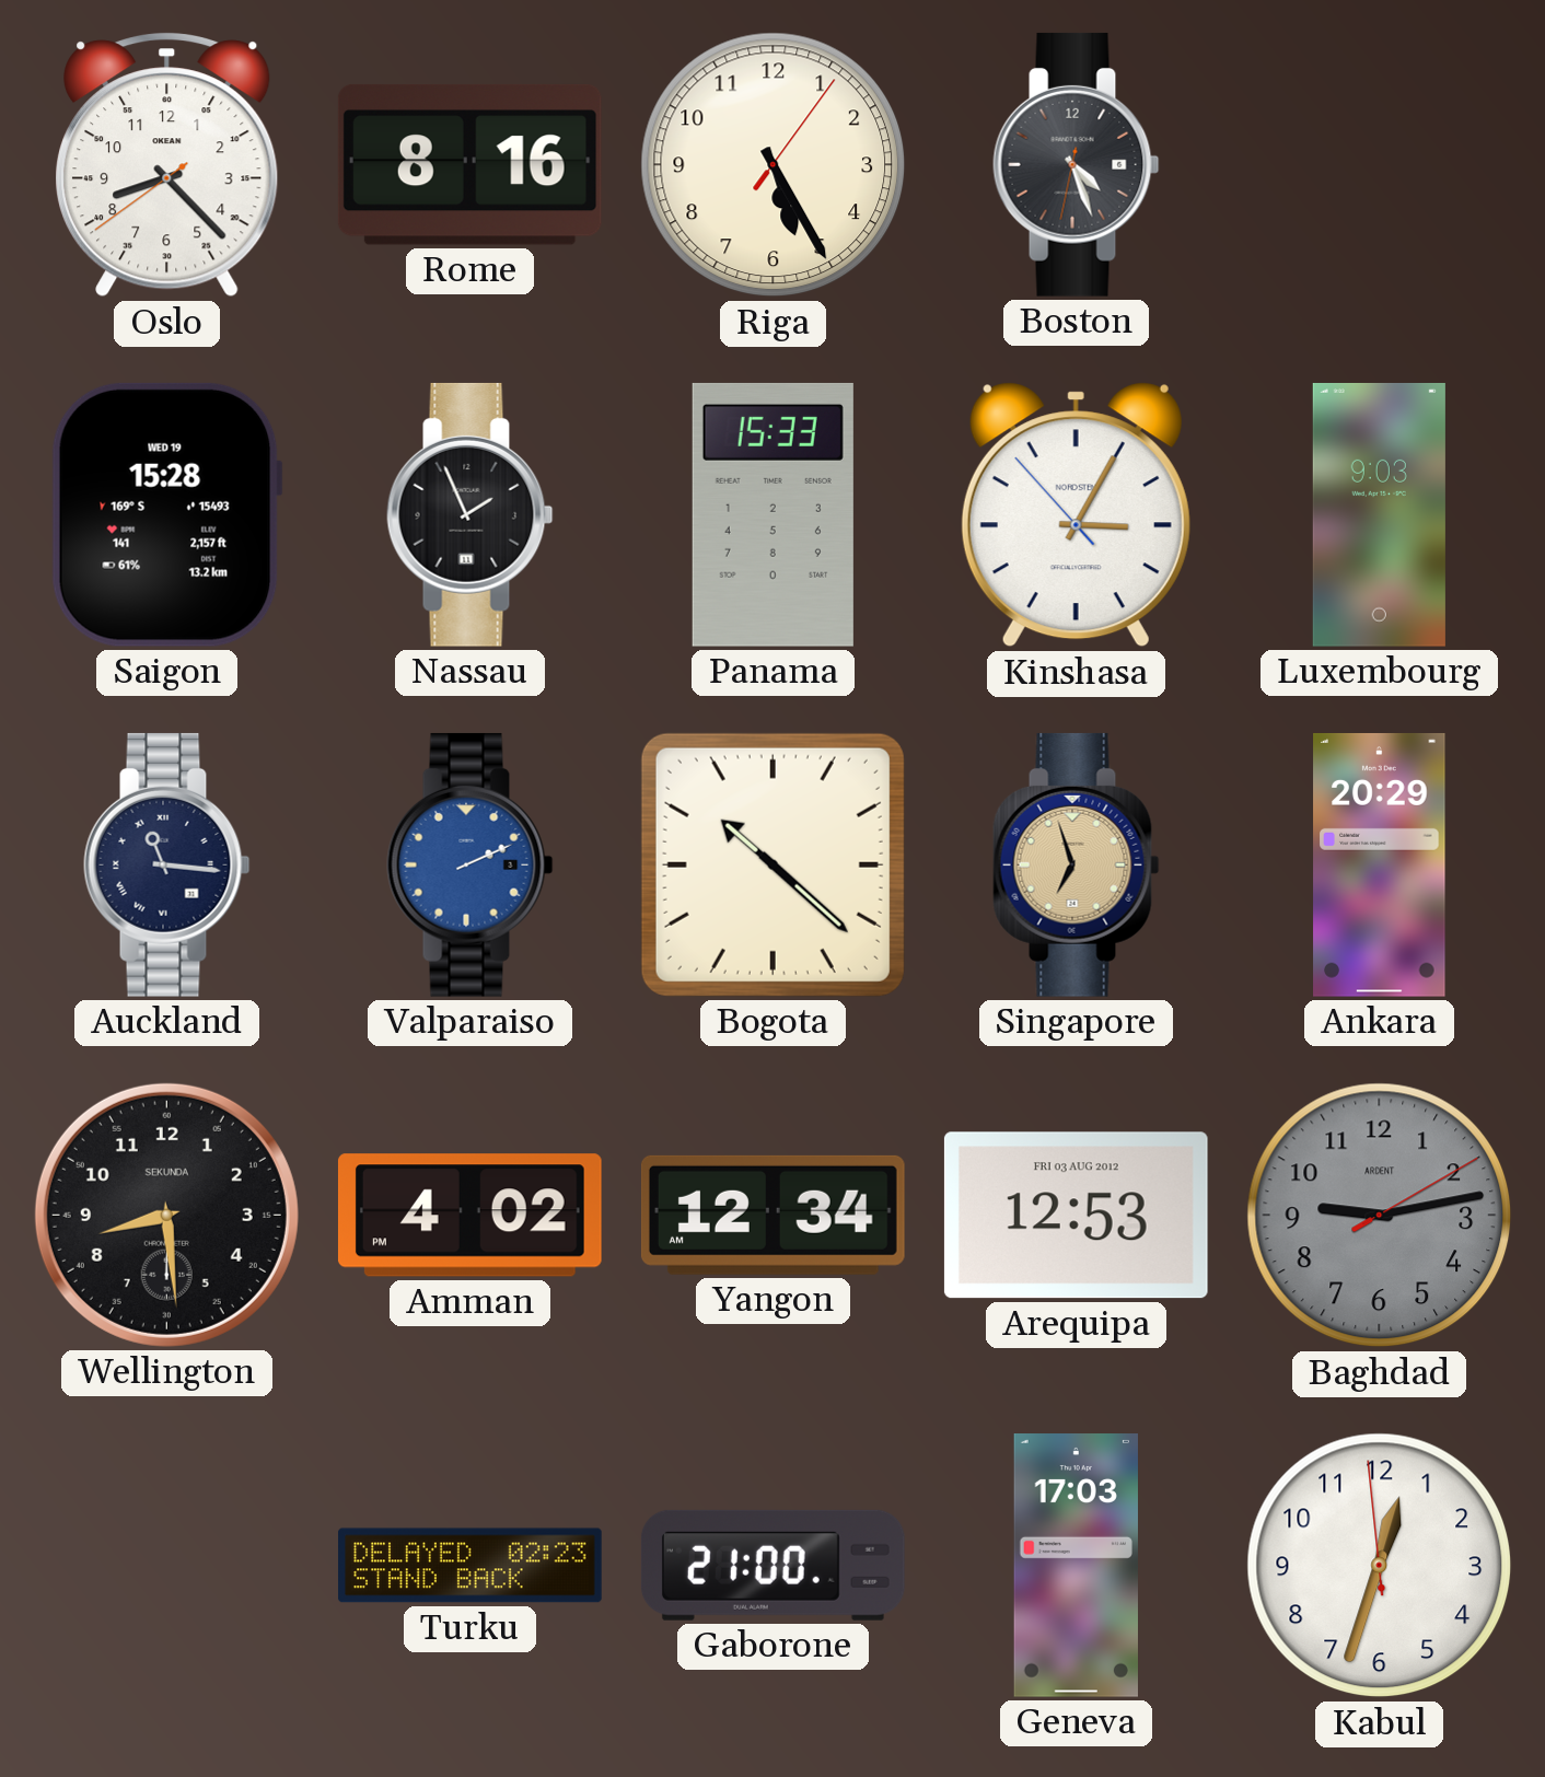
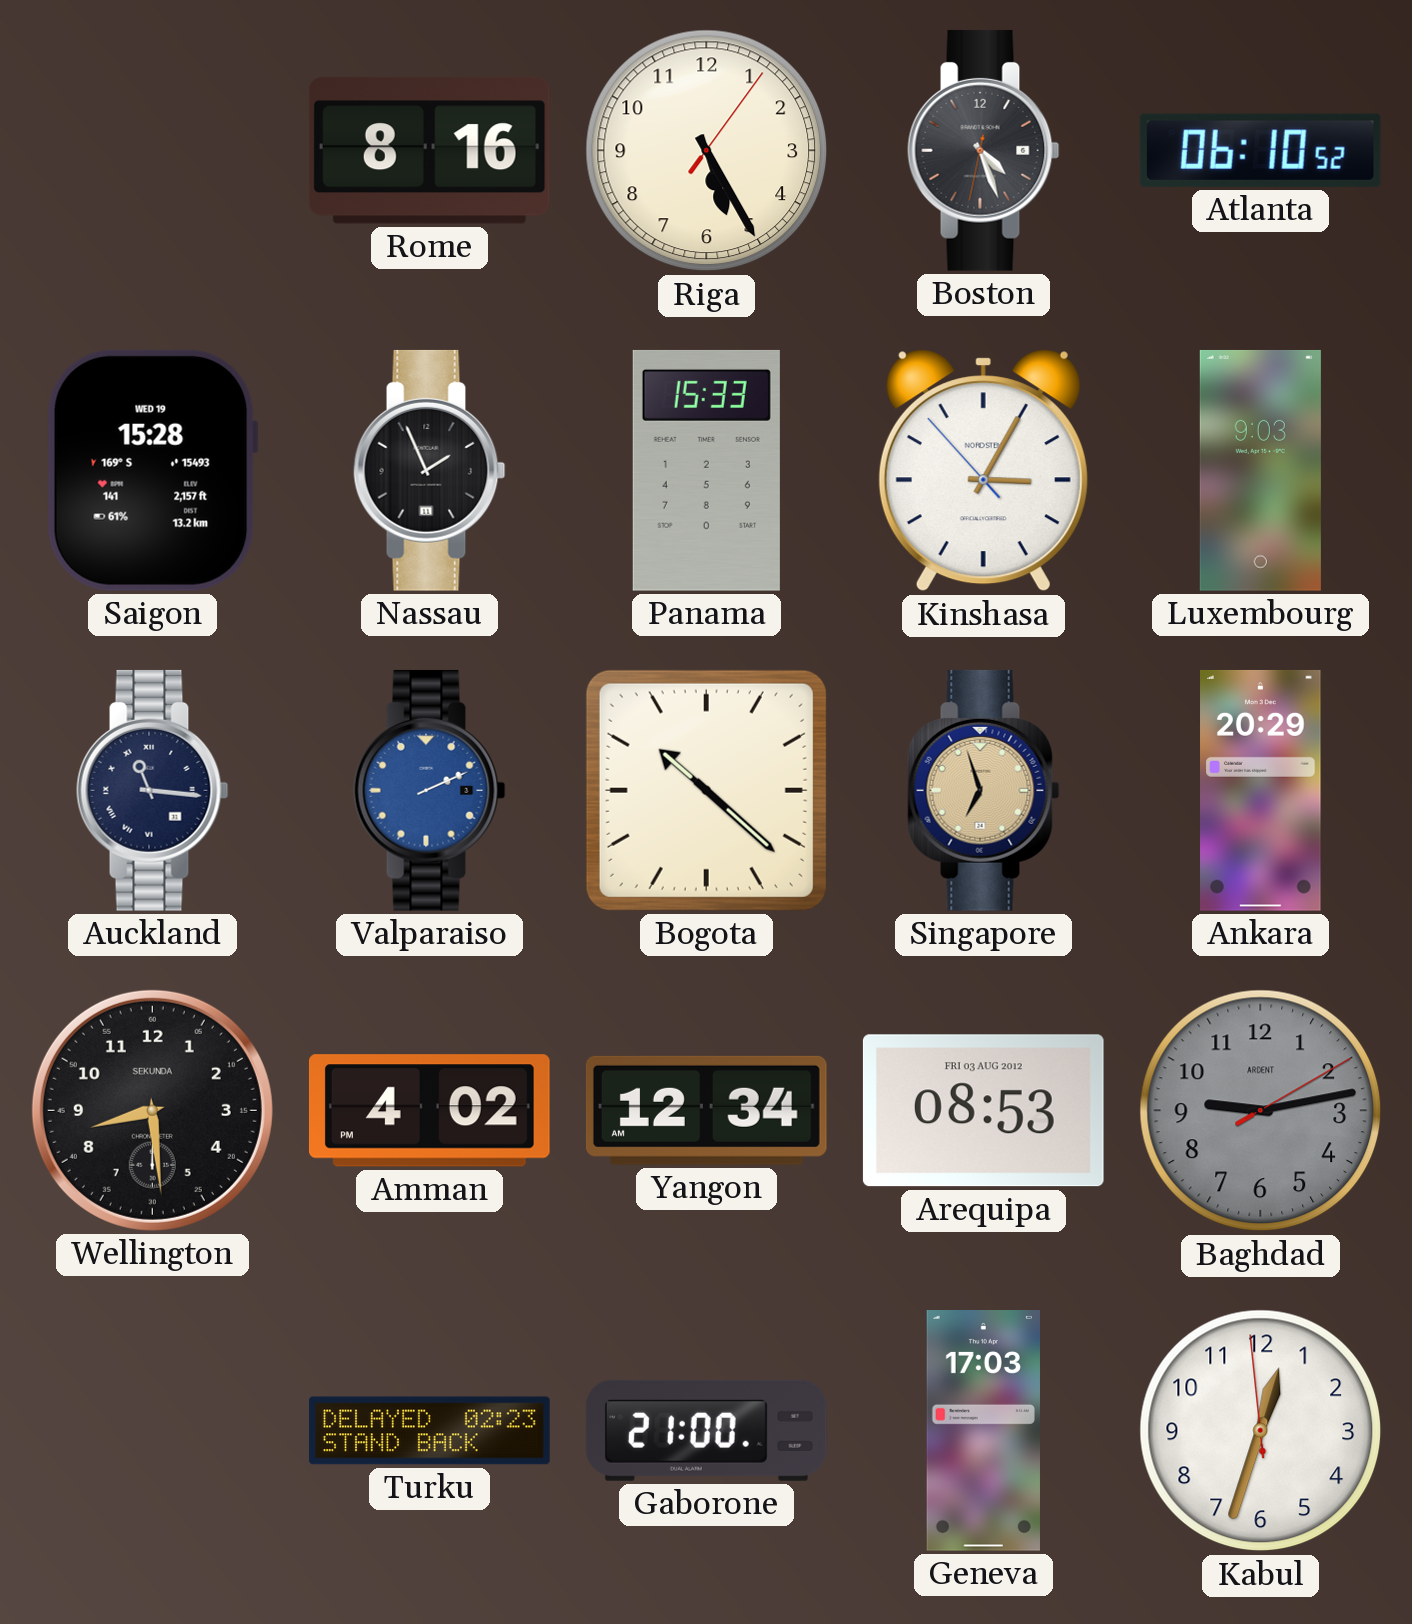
Oslo: 8:22 -> none
Atlanta: none -> 06:10
Arequipa: 12:53 -> 08:53
